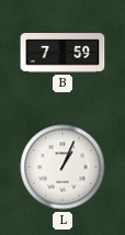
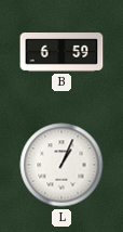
B: 7:59 -> 6:59
